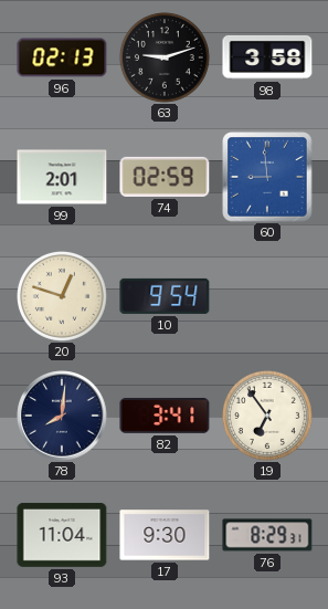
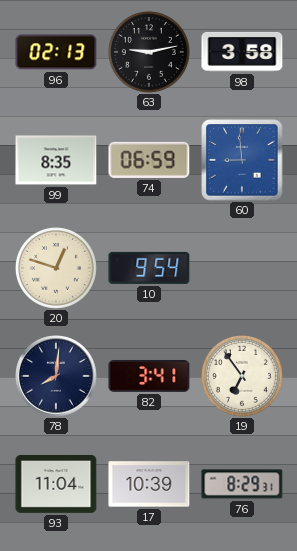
63: 9:12 -> 9:13
99: 2:01 -> 8:35
74: 02:59 -> 06:59
17: 9:30 -> 10:39
